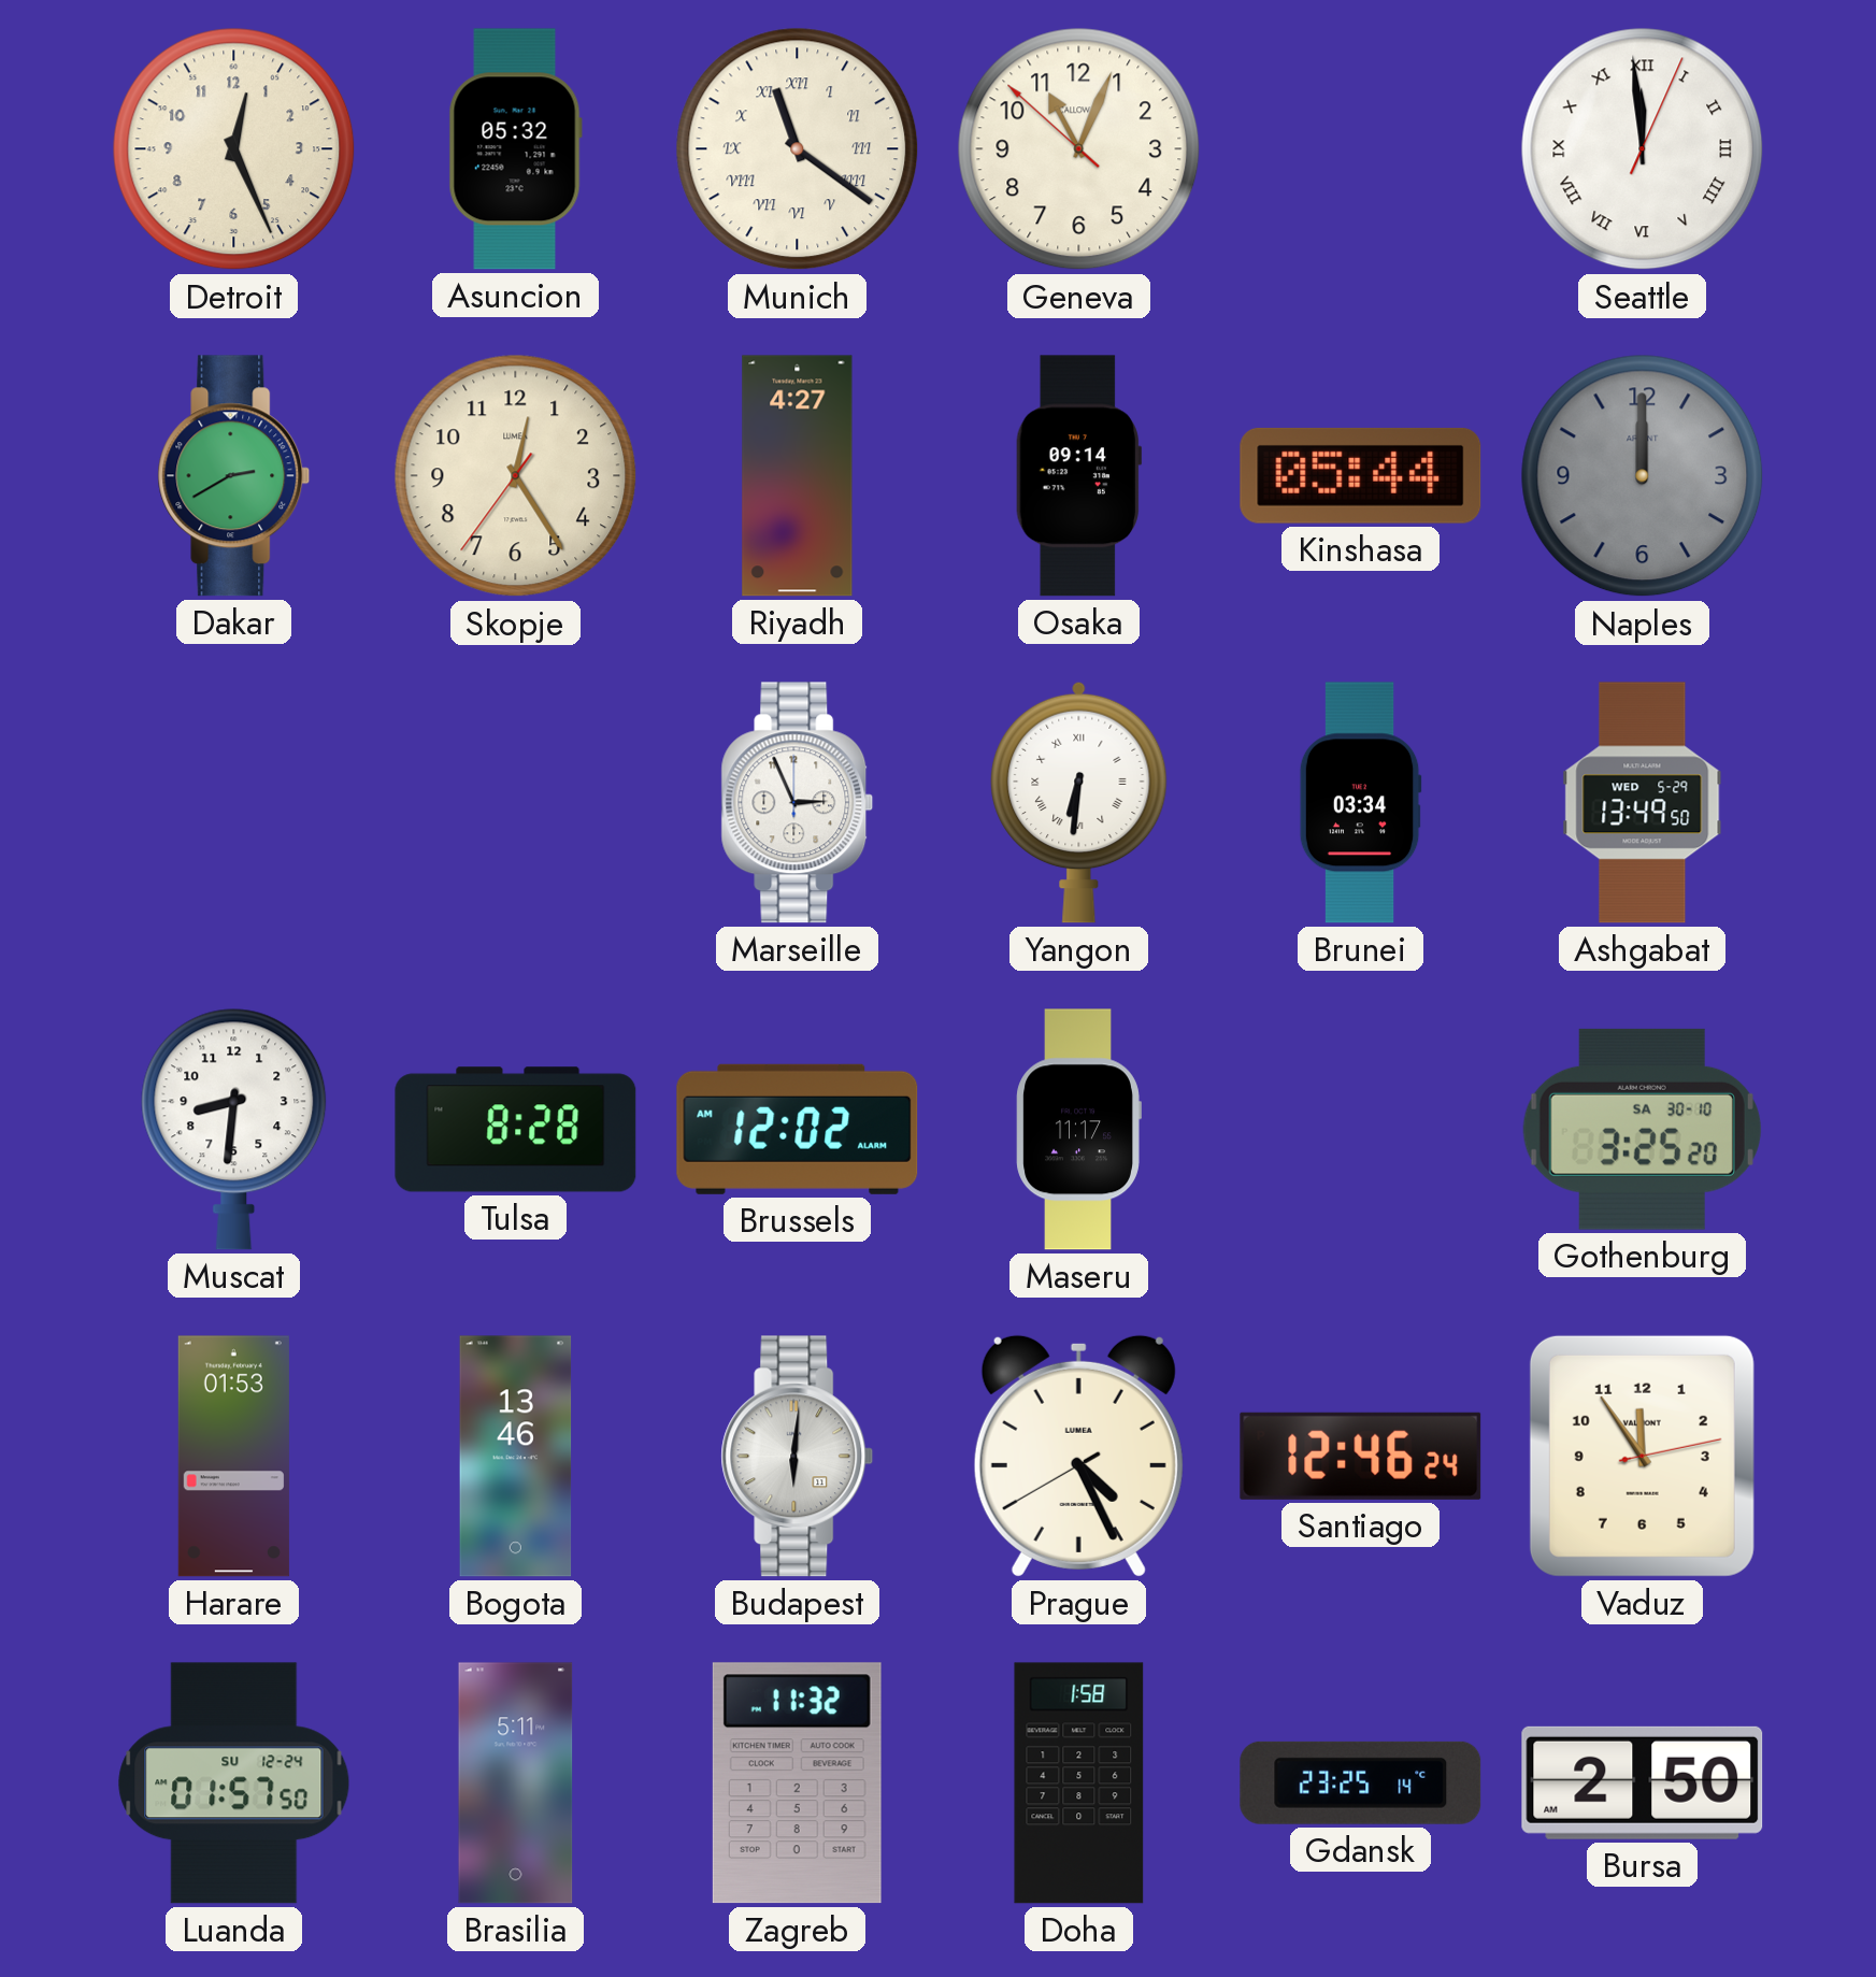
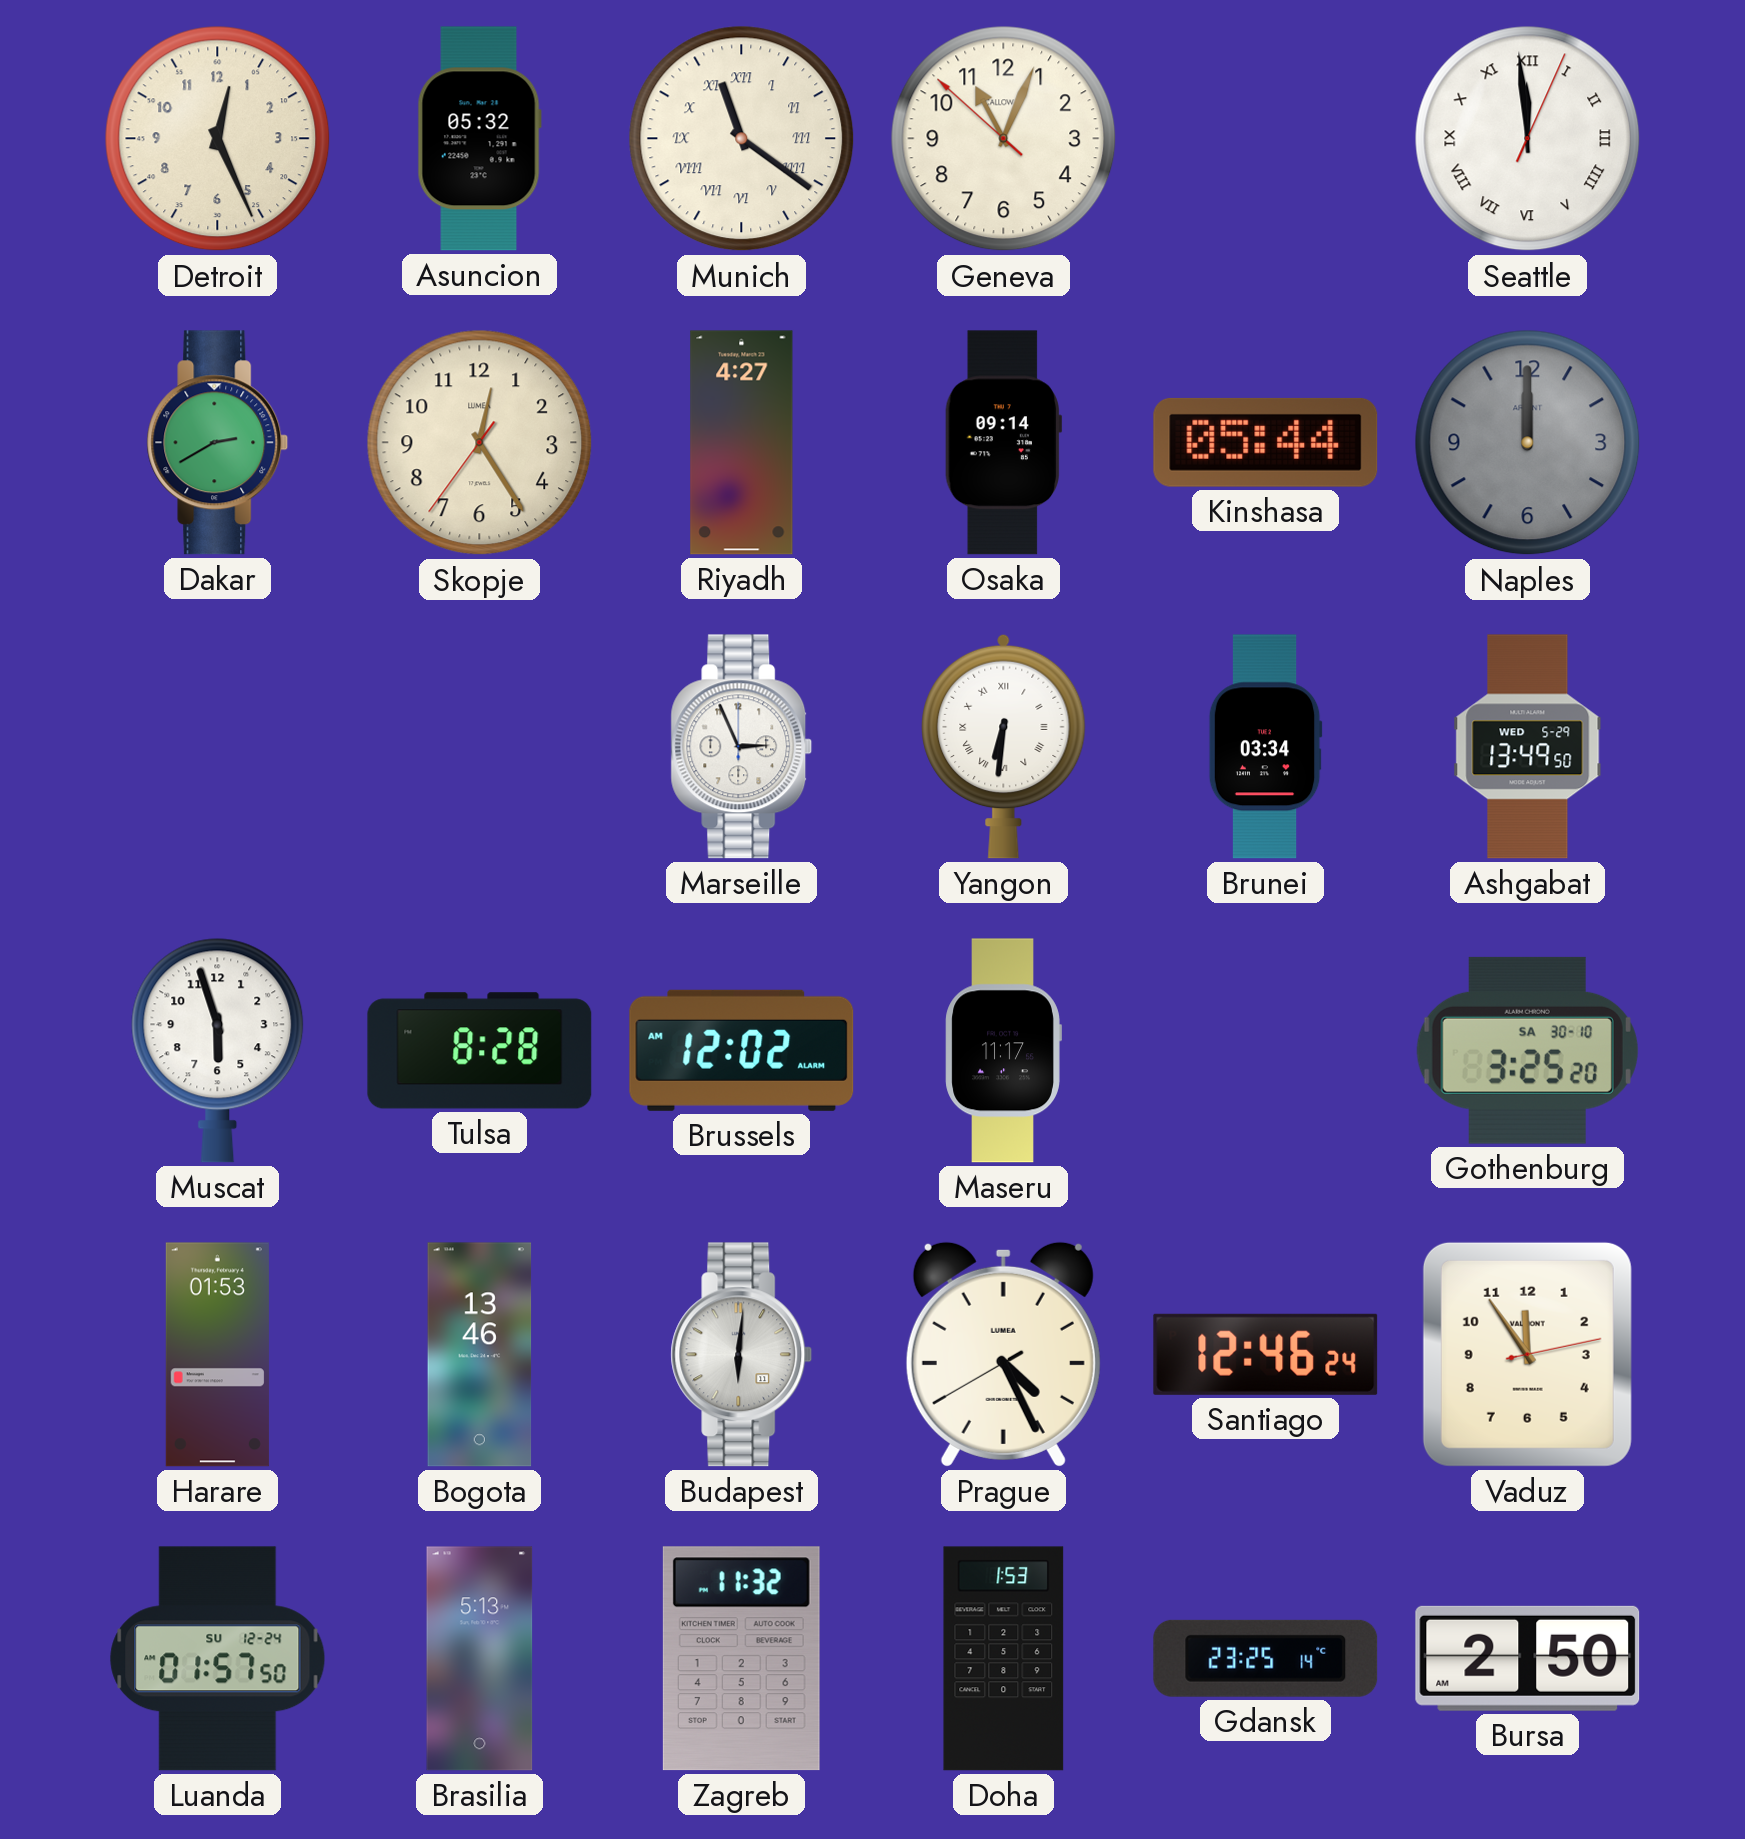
Muscat: 8:31 -> 5:57
Brasilia: 5:11 -> 5:13
Doha: 1:58 -> 1:53
